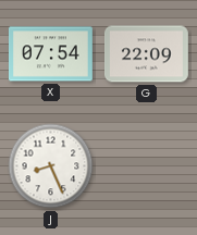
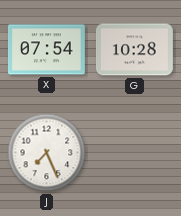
G: 22:09 -> 10:28
J: 8:26 -> 7:26
